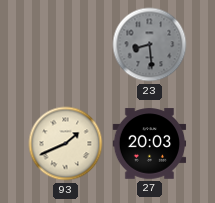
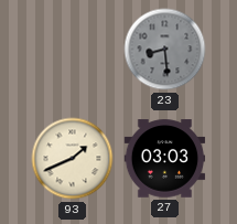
27: 20:03 -> 03:03
